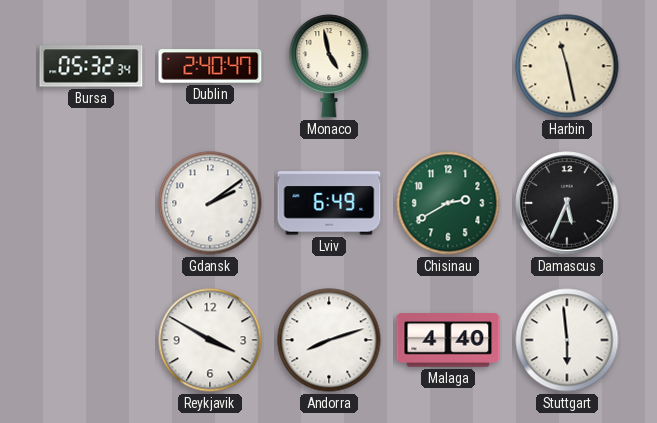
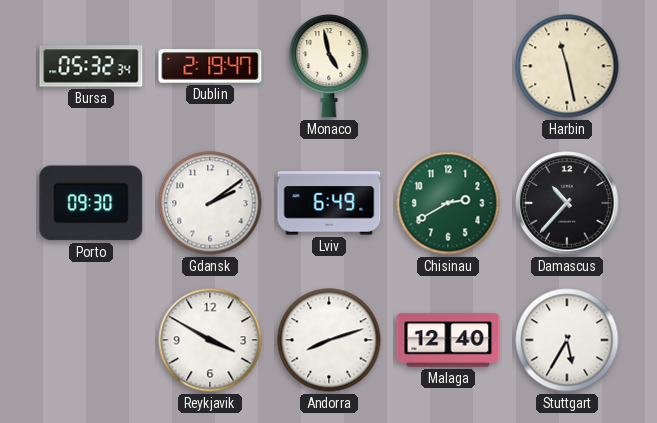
Dublin: 2:40 -> 2:19
Porto: none -> 09:30
Damascus: 5:34 -> 10:37
Malaga: 4:40 -> 12:40
Stuttgart: 5:59 -> 5:35
